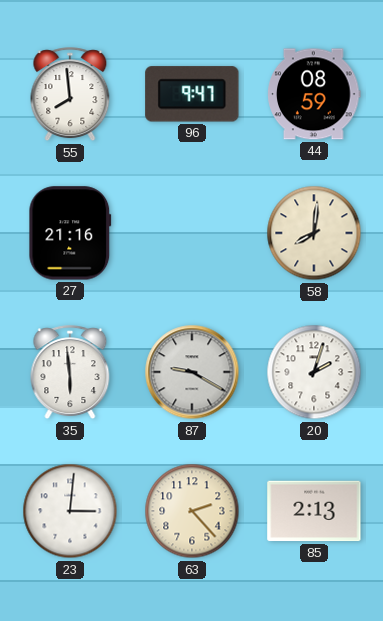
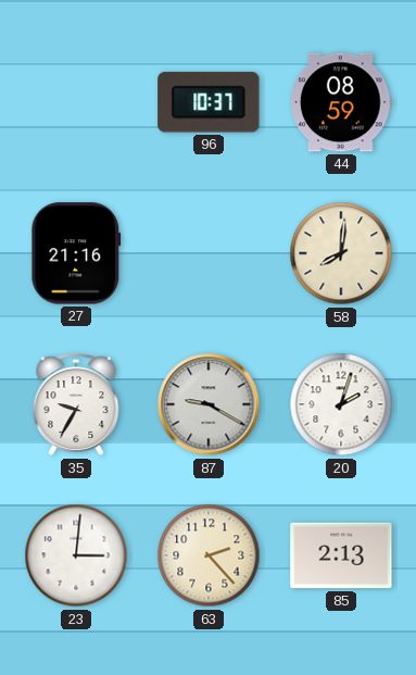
55: 7:59 -> none
96: 9:47 -> 10:37
35: 5:59 -> 9:35
